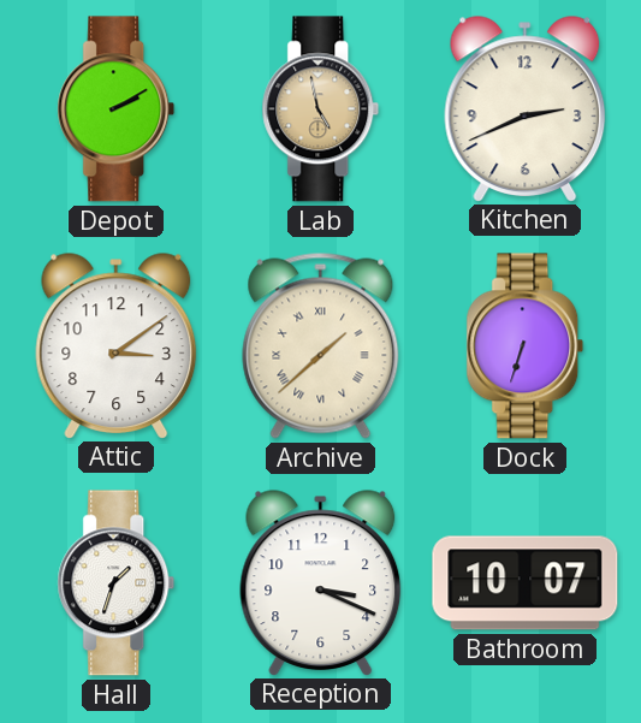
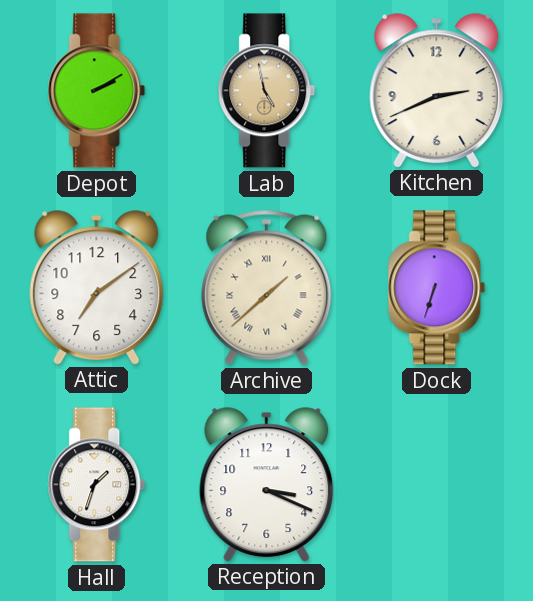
Attic: 3:09 -> 7:09
Bathroom: 10:07 -> none
